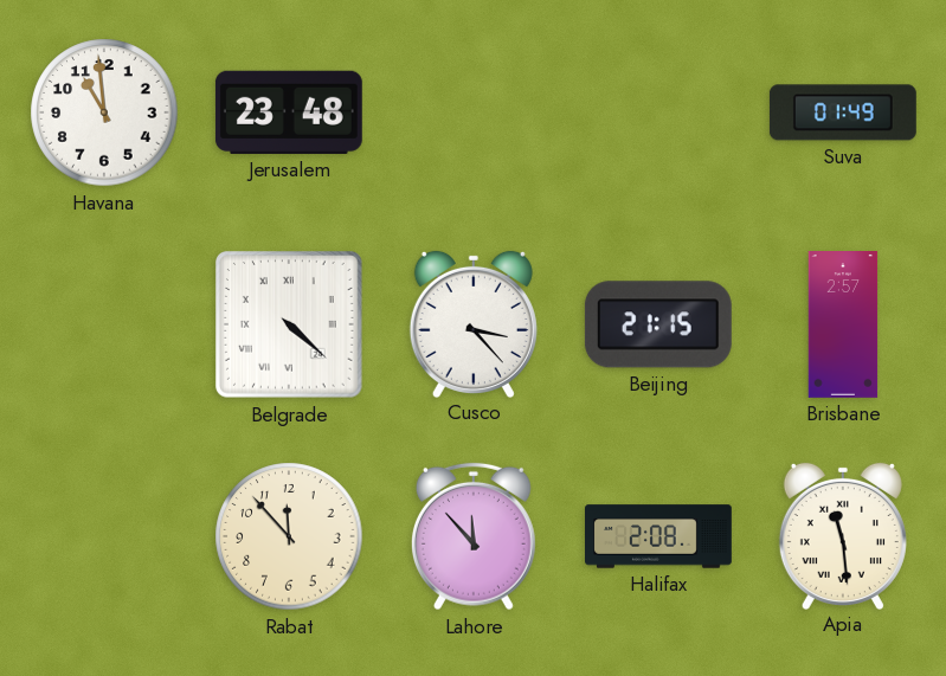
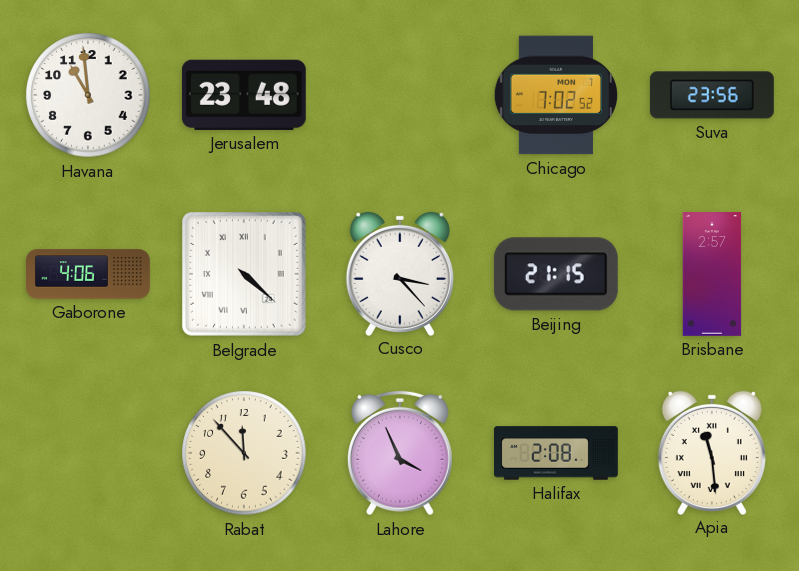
Chicago: none -> 7:02
Suva: 01:49 -> 23:56
Gaborone: none -> 4:06
Lahore: 11:53 -> 3:56
